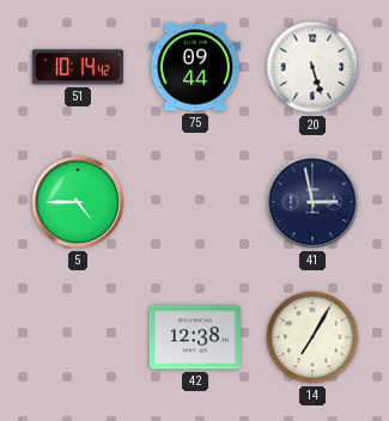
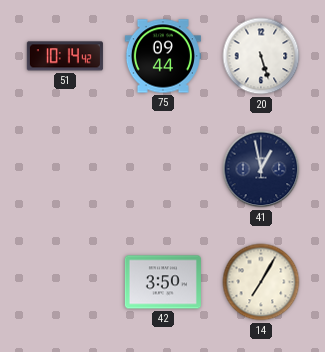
5: 4:45 -> none
41: 2:58 -> 12:58
42: 12:38 -> 3:50
